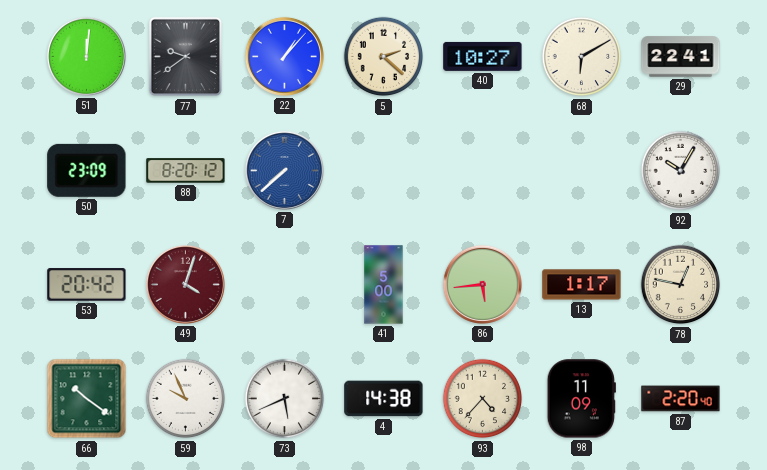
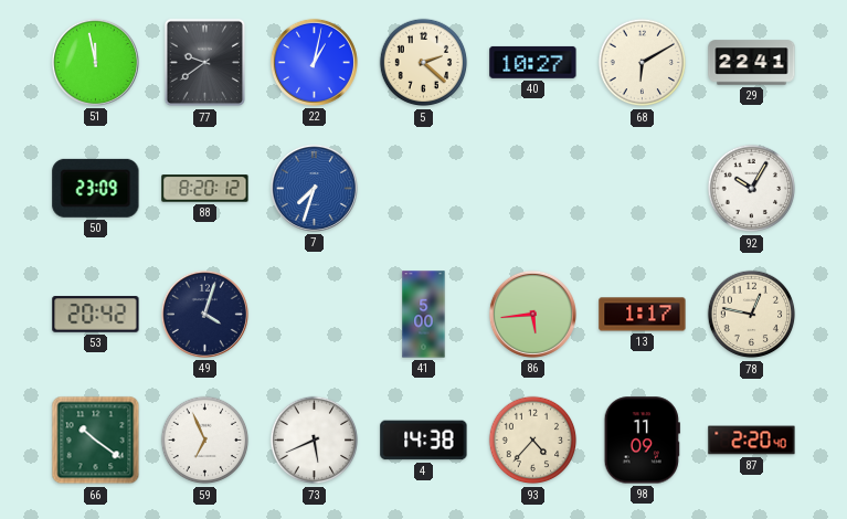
51: 12:01 -> 11:58
22: 1:07 -> 1:02
7: 7:38 -> 7:33
49 dial: burgundy -> navy
59: 9:56 -> 6:56
